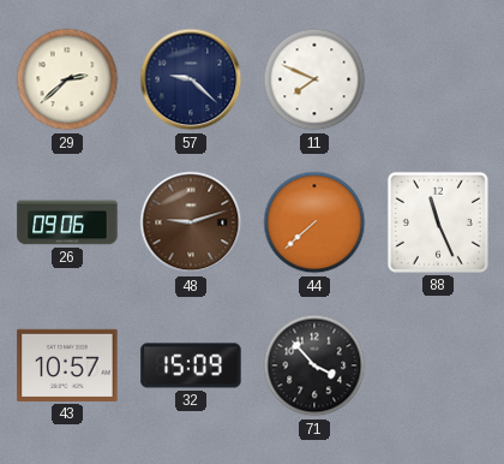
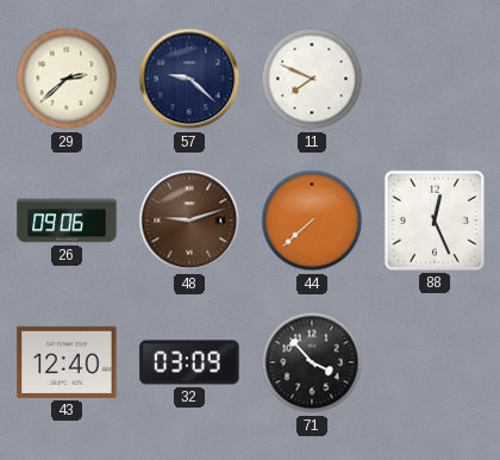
88: 11:26 -> 12:26
43: 10:57 -> 12:40
32: 15:09 -> 03:09
